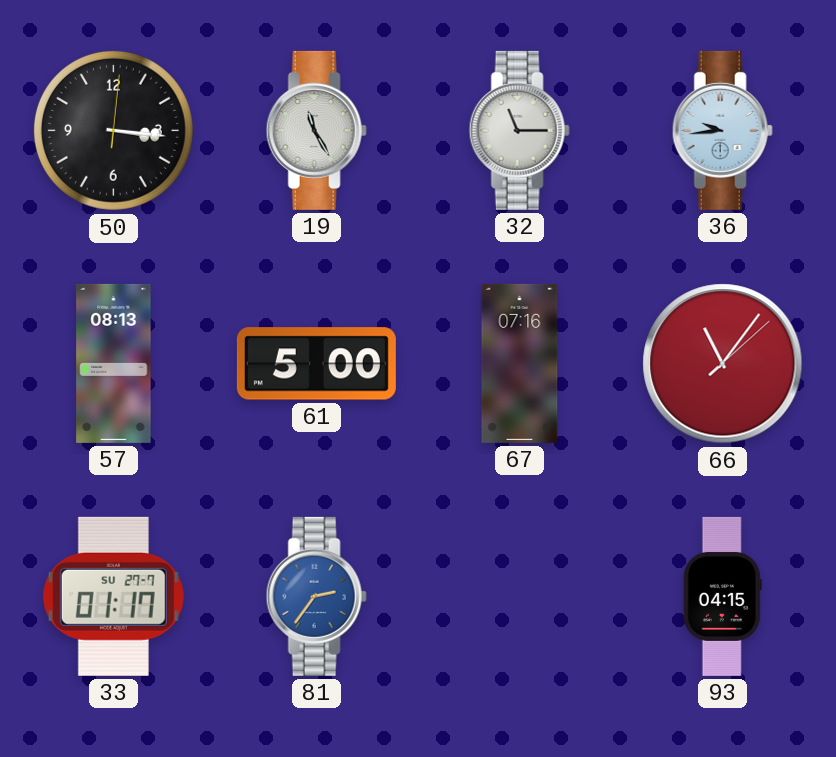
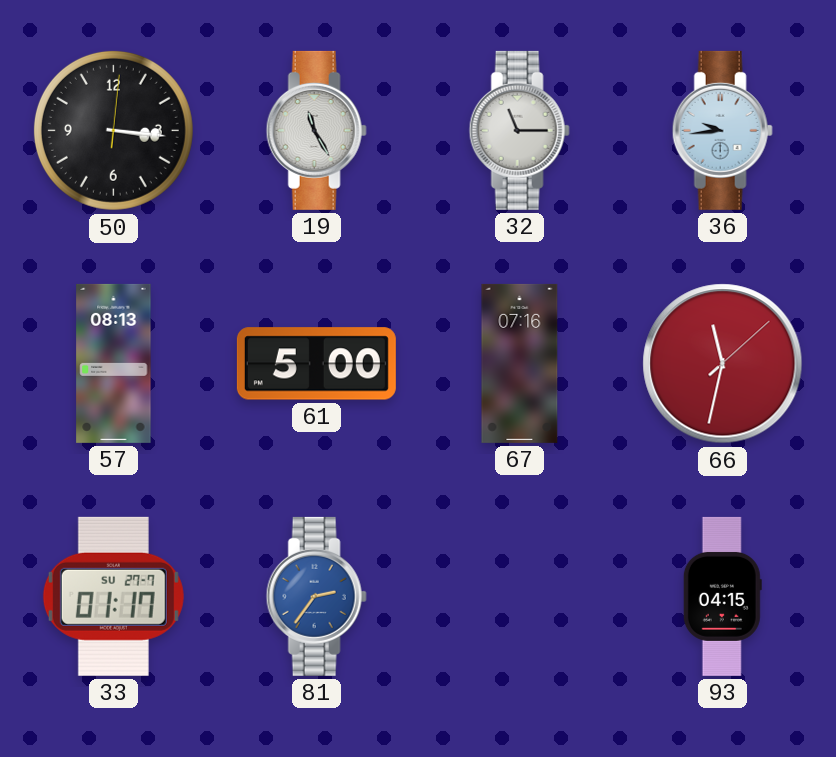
66: 11:06 -> 11:32
